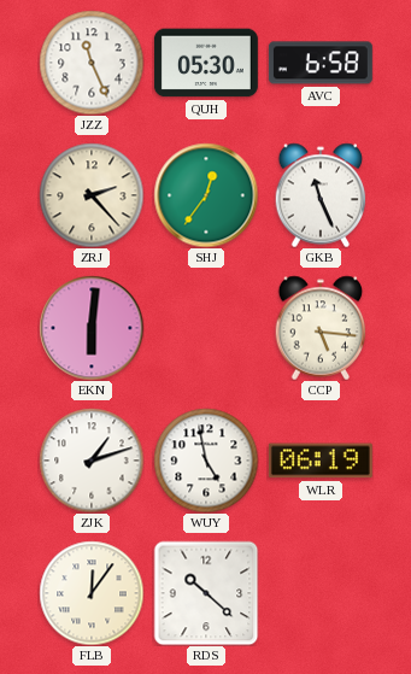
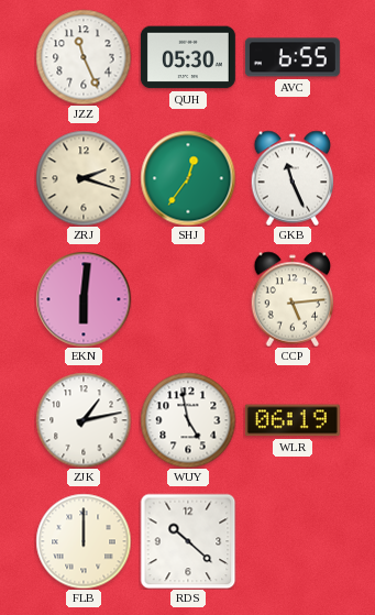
AVC: 6:58 -> 6:55
ZRJ: 2:23 -> 2:18
CCP: 5:16 -> 5:14
ZJK: 1:12 -> 1:13
FLB: 12:06 -> 12:00
